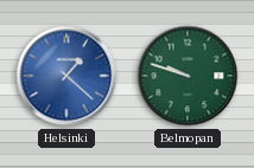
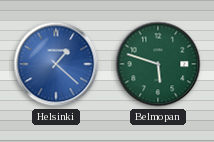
Belmopan: 9:48 -> 5:48
